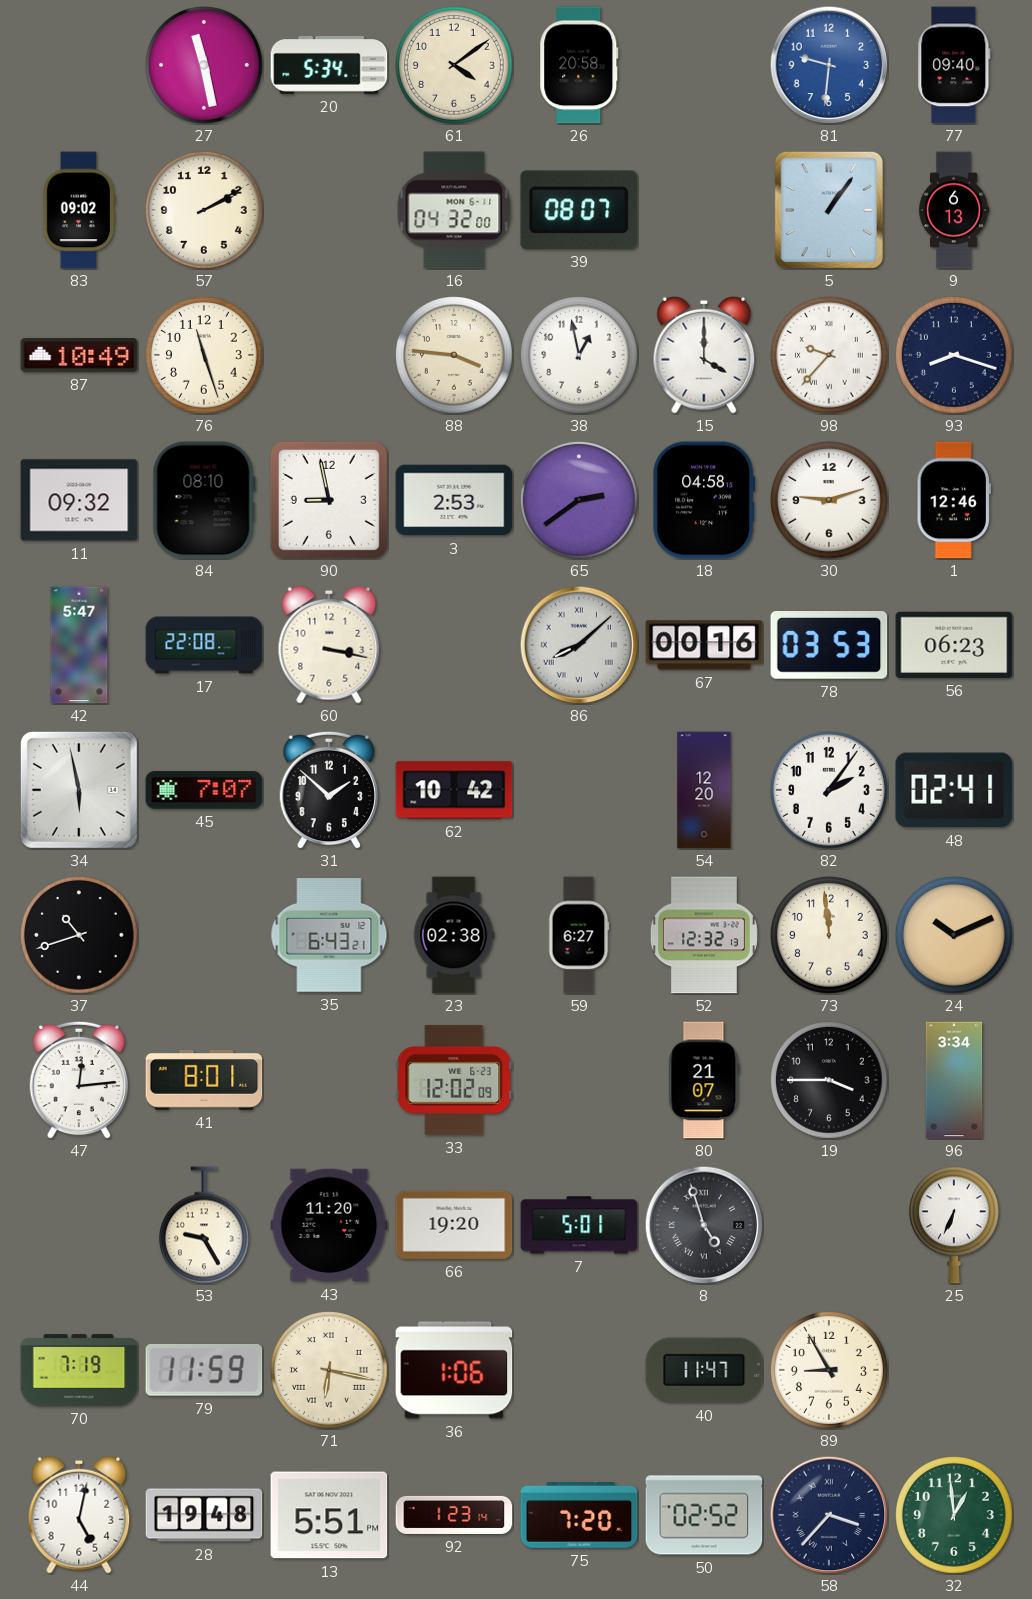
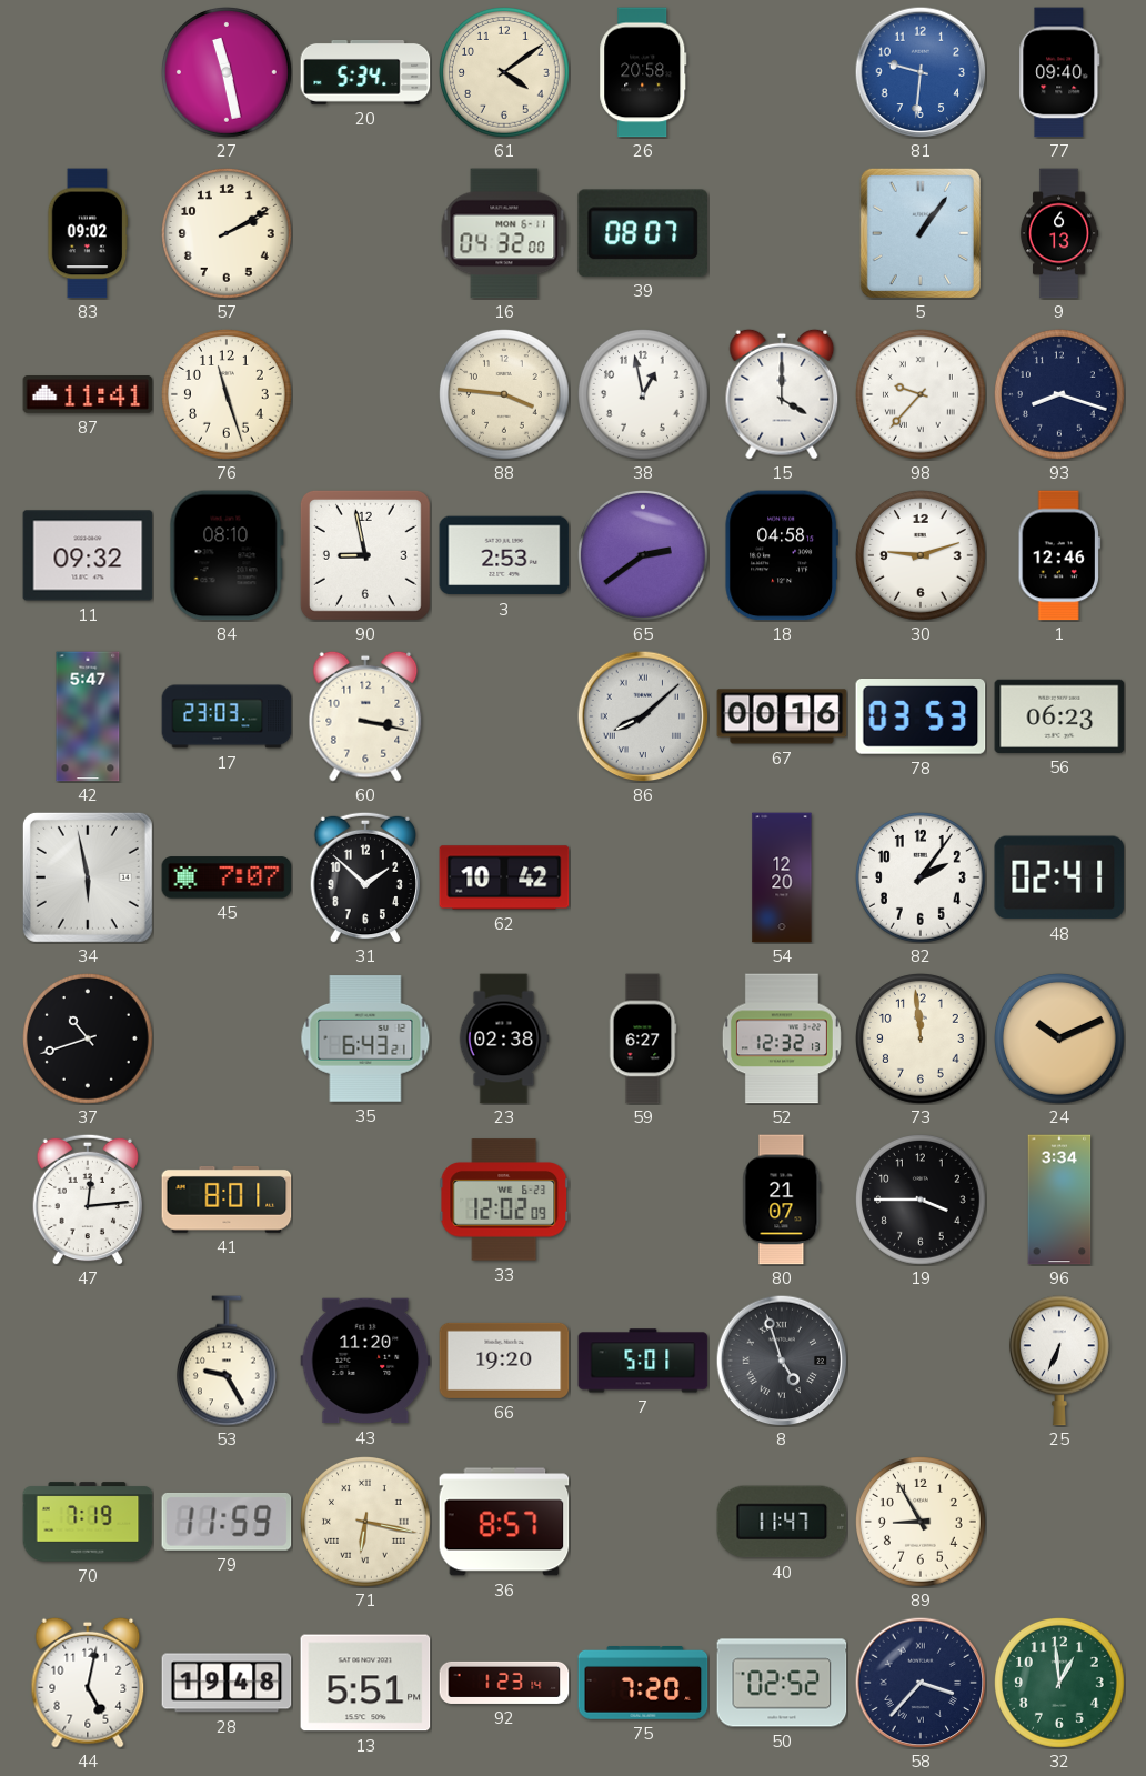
87: 10:49 -> 11:41
17: 22:08 -> 23:03
36: 1:06 -> 8:57
